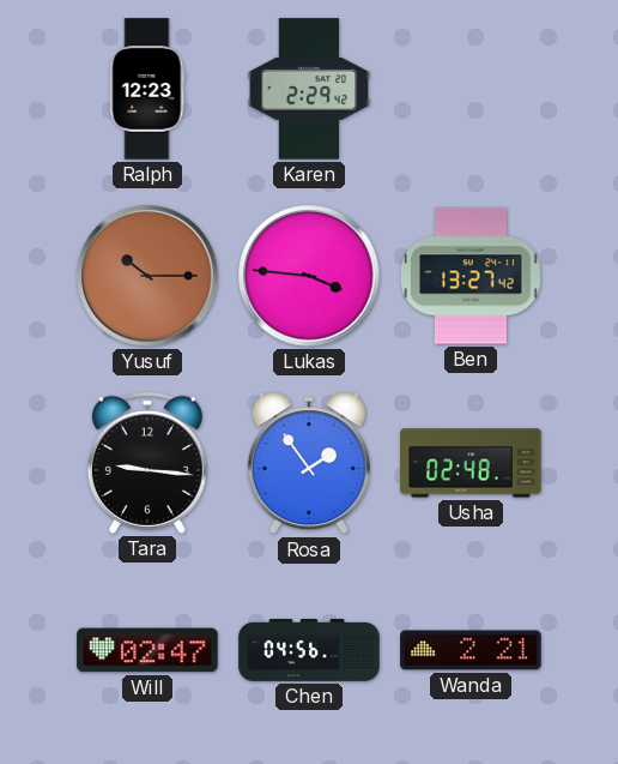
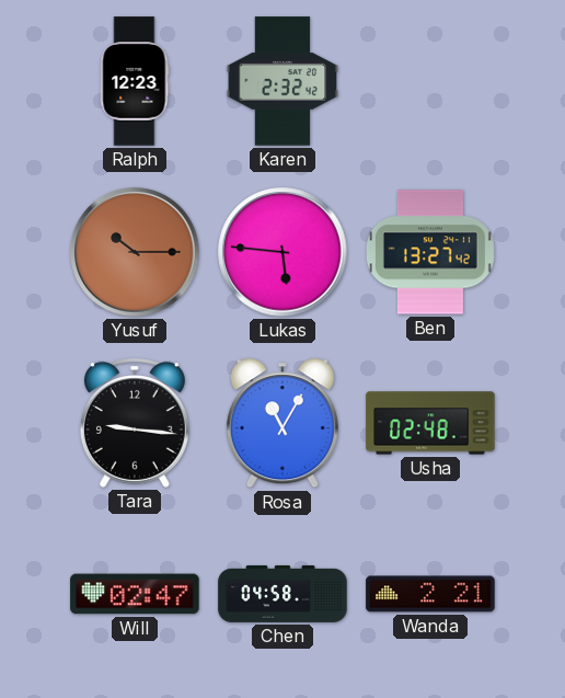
Karen: 2:29 -> 2:32
Lukas: 3:46 -> 5:46
Rosa: 1:54 -> 11:05
Chen: 04:56 -> 04:58
